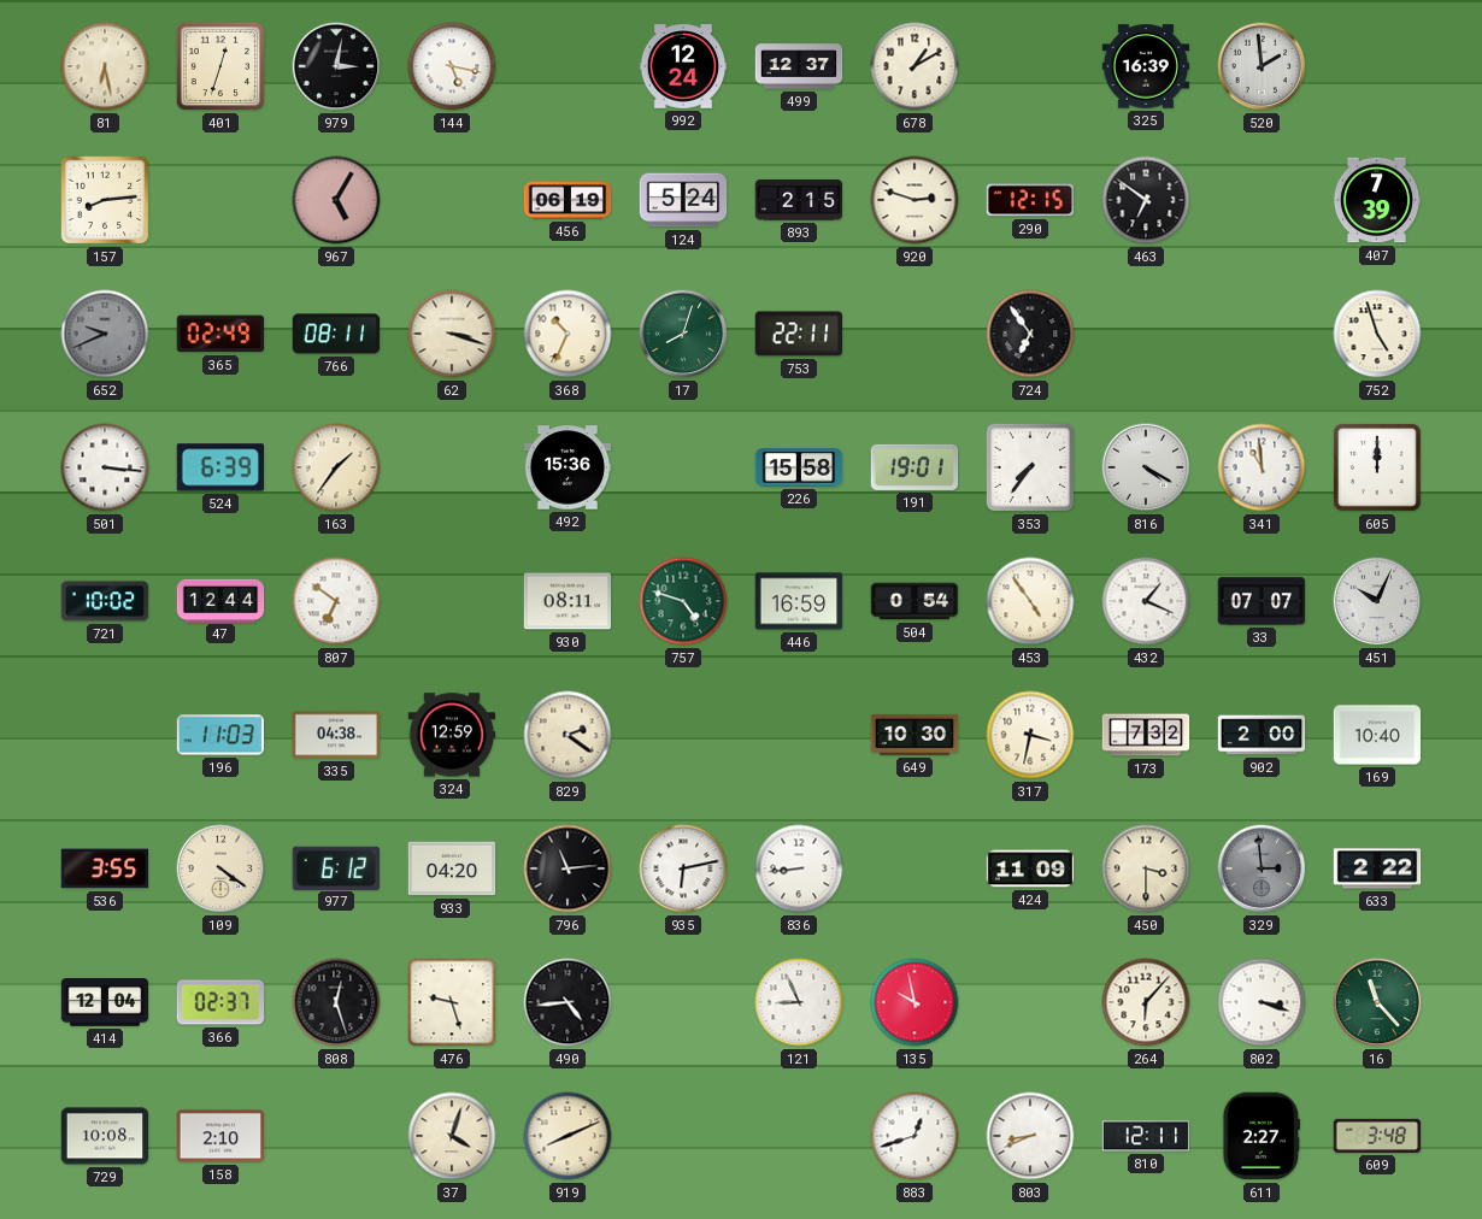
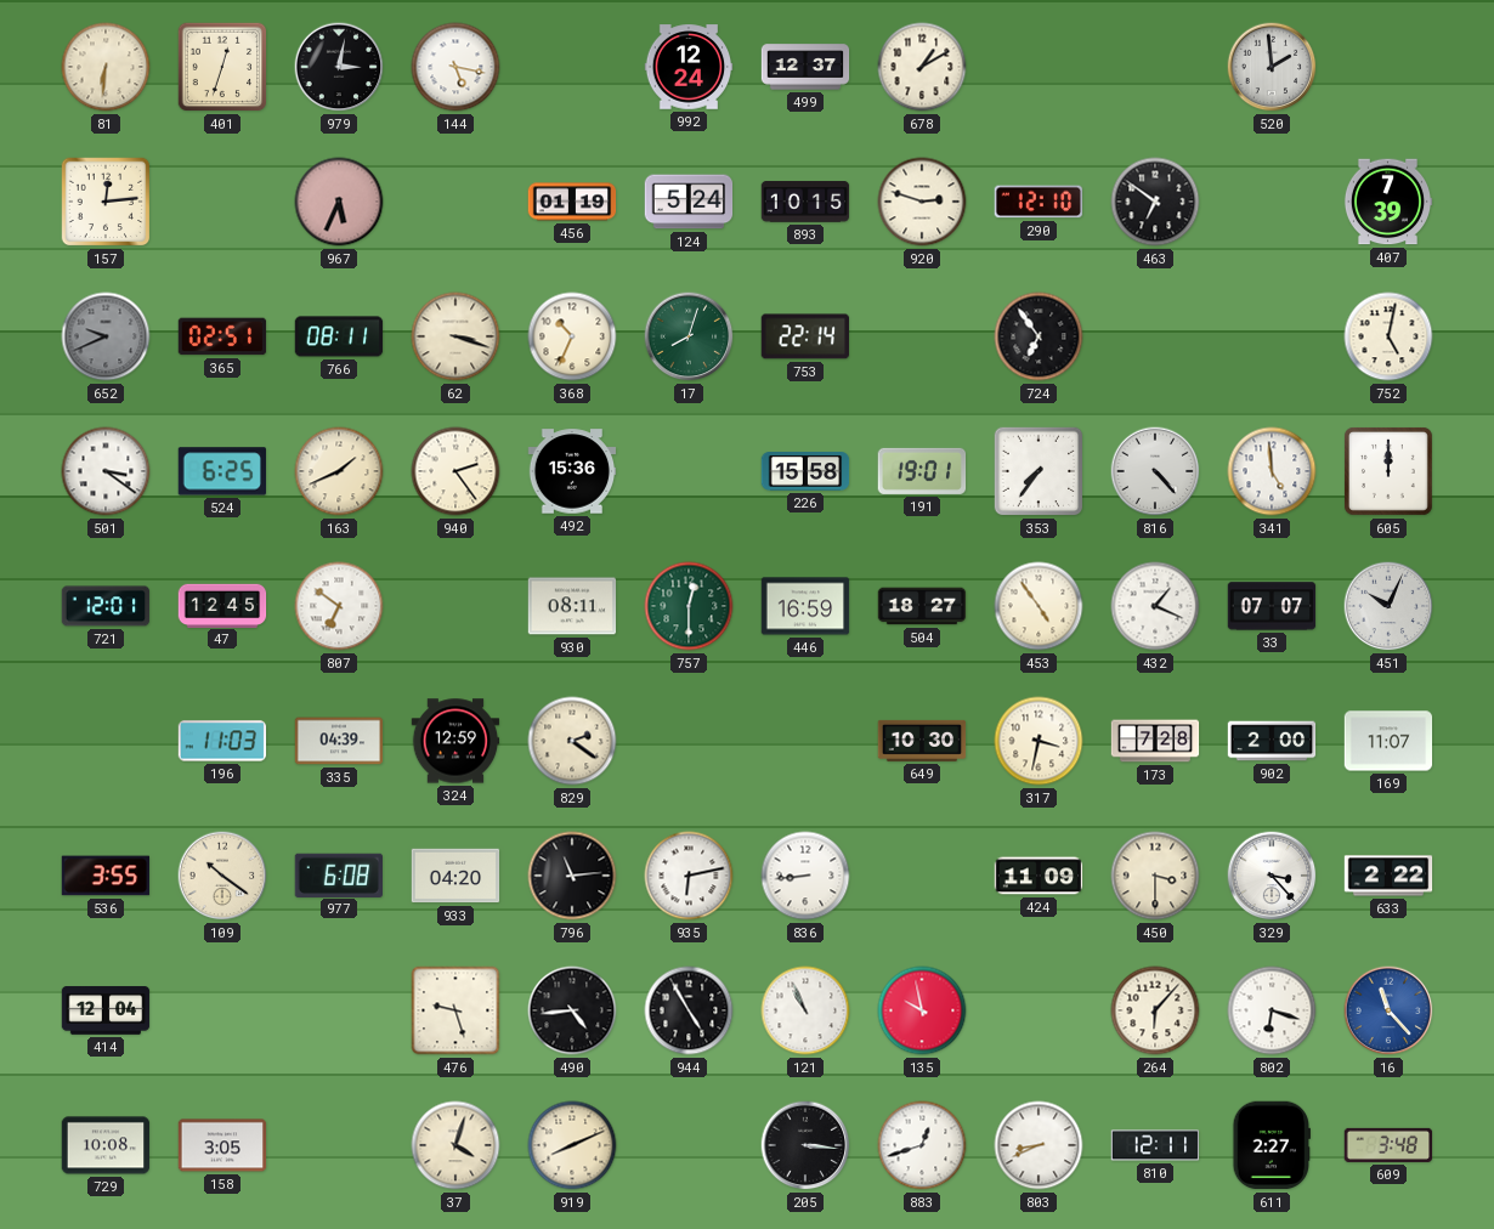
81: 6:28 -> 6:31
325: 16:39 -> none
157: 8:14 -> 12:14
967: 5:05 -> 5:34
456: 06:19 -> 01:19
893: 2:15 -> 10:15
290: 12:15 -> 12:10
365: 02:49 -> 02:51
753: 22:11 -> 22:14
752: 4:57 -> 5:02
501: 3:16 -> 3:21
524: 6:39 -> 6:25
163: 1:36 -> 1:41
940: none -> 2:24
816: 4:20 -> 4:23
341: 10:59 -> 4:59
721: 10:02 -> 12:01
47: 12:44 -> 12:45
757: 4:48 -> 12:30
504: 0:54 -> 18:27
335: 04:38 -> 04:39
173: 7:32 -> 7:28
169: 10:40 -> 11:07
109: 4:21 -> 10:21
977: 6:12 -> 6:08
329: 2:59 -> 3:23
329 dial: grey -> white
366: 02:37 -> none
808: 12:27 -> none
944: none -> 4:55
121: 8:56 -> 10:56
802: 3:18 -> 6:18
16 dial: green -> blue
158: 2:10 -> 3:05
205: none -> 3:16
